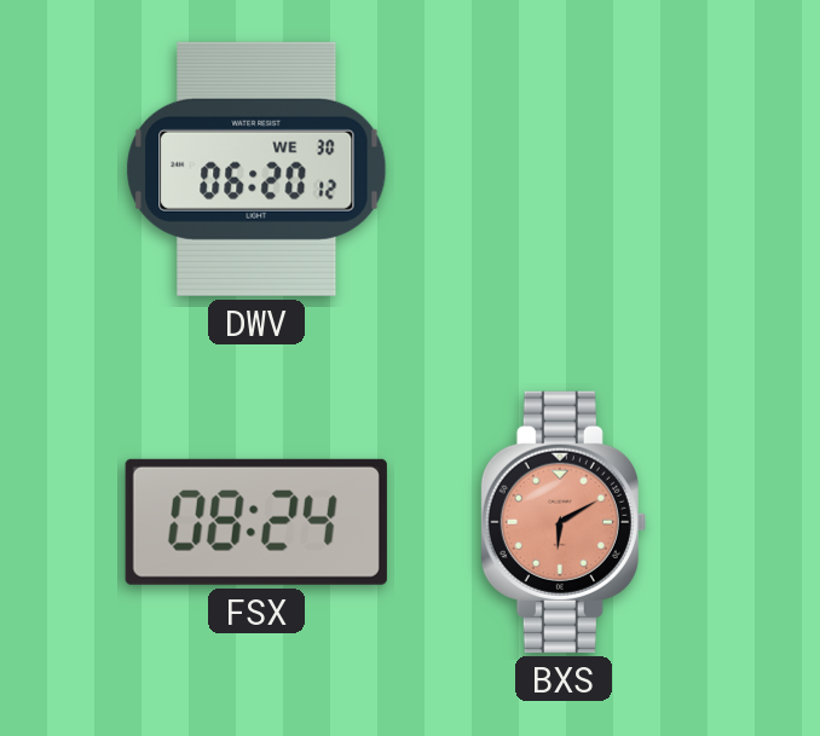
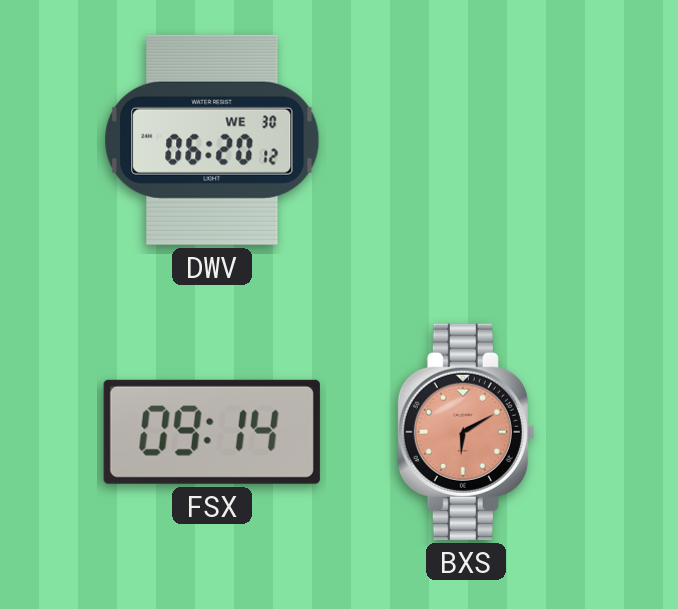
FSX: 08:24 -> 09:14
